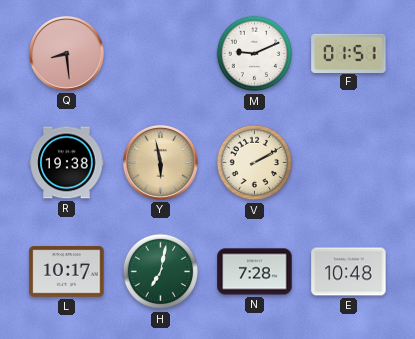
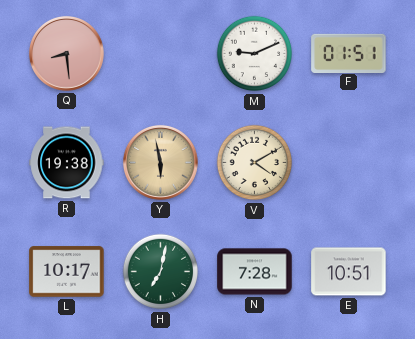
V: 2:10 -> 4:10
E: 10:48 -> 10:51
